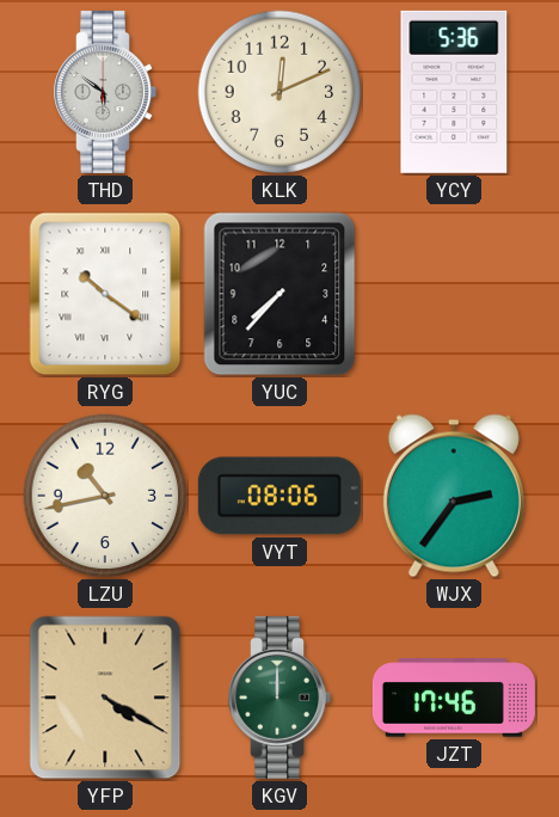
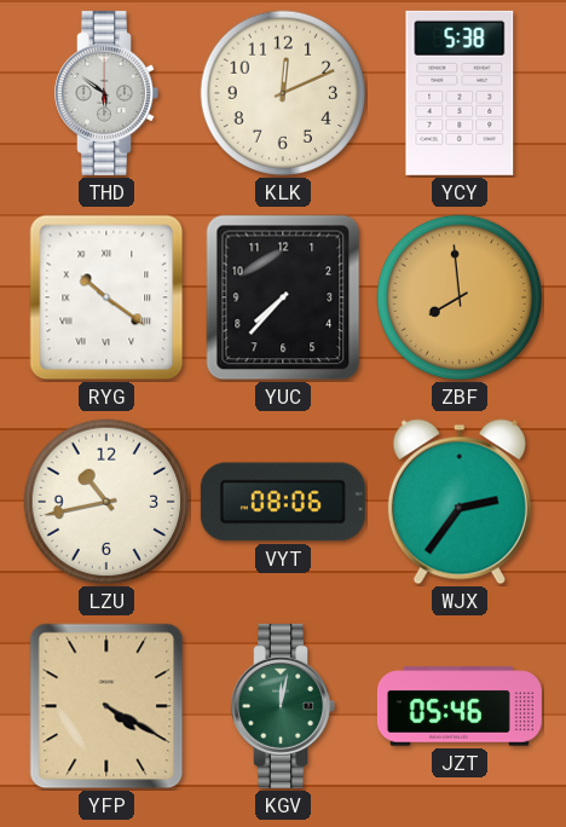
YCY: 5:36 -> 5:38
ZBF: none -> 7:59
KGV: 12:00 -> 12:02
JZT: 17:46 -> 05:46
